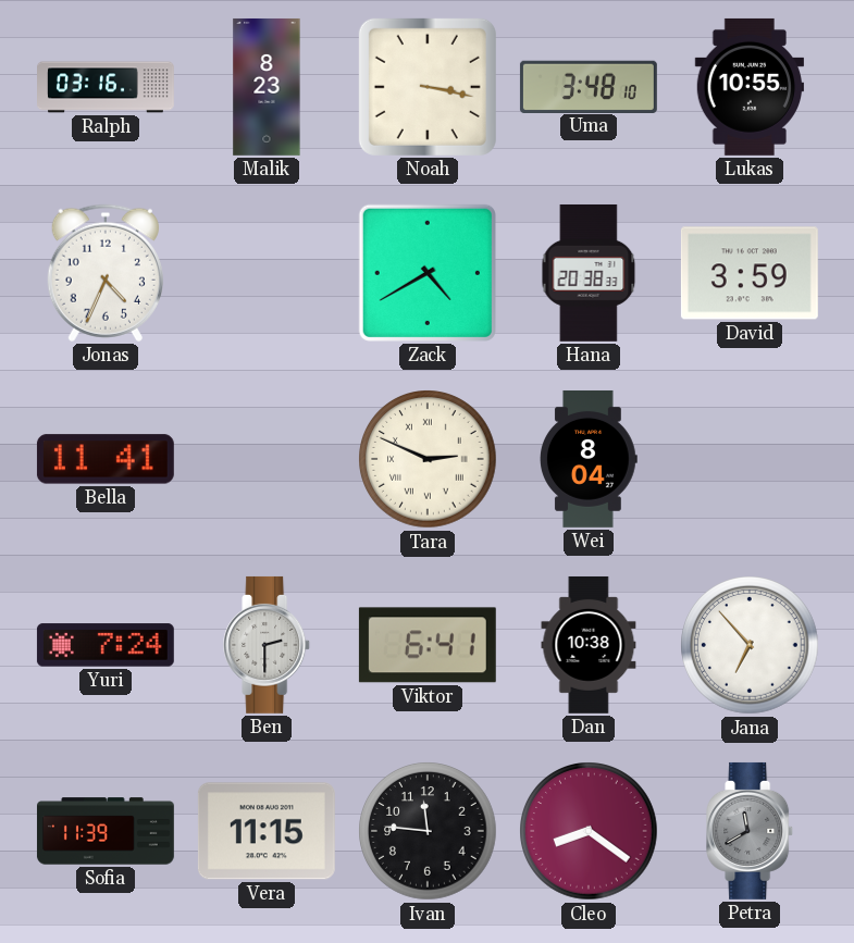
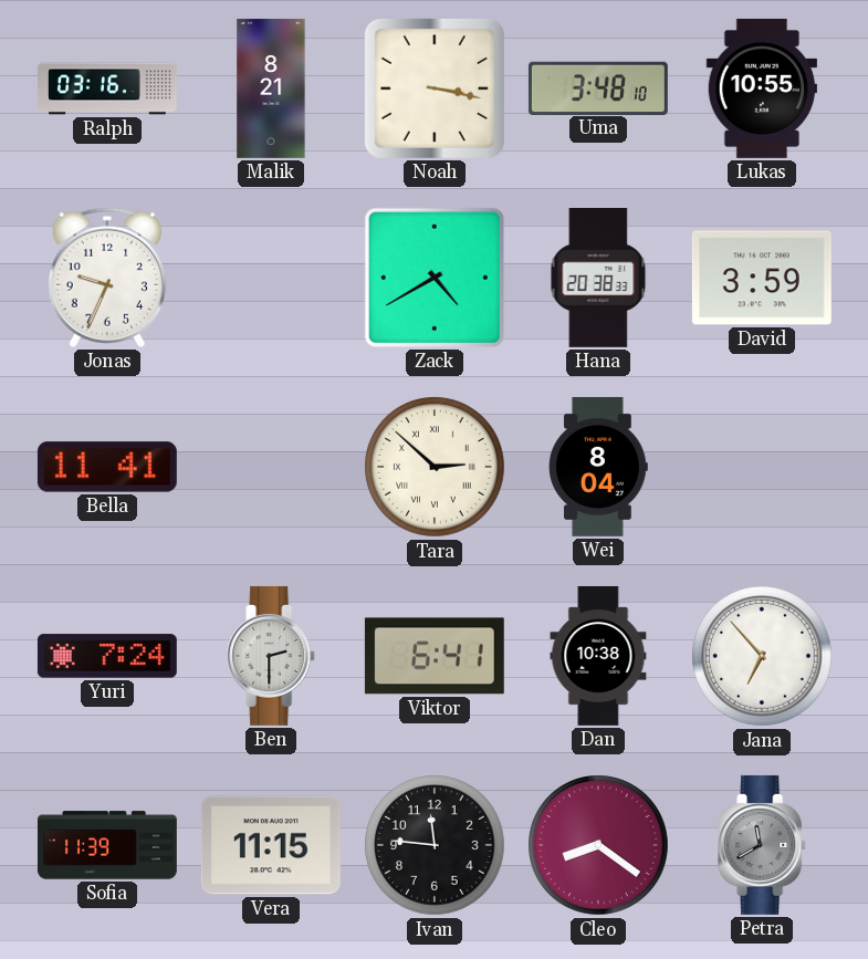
Malik: 8:23 -> 8:21
Jonas: 4:34 -> 9:34
Tara: 2:49 -> 2:52
